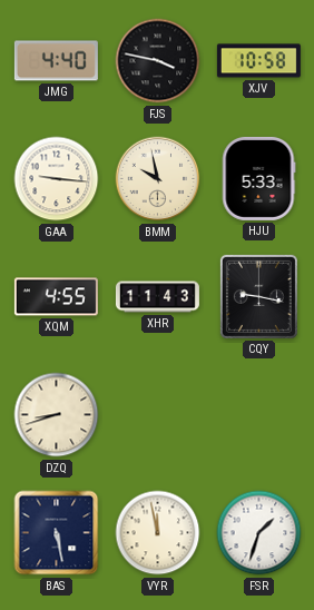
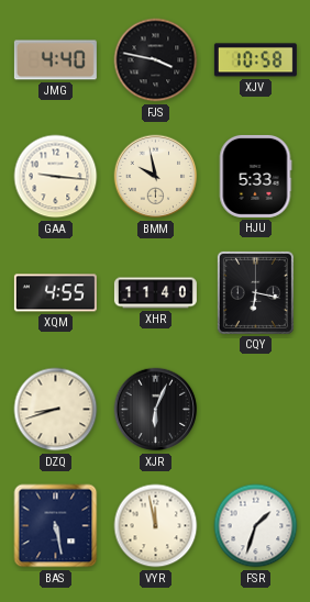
XHR: 11:43 -> 11:40
CQY: 9:17 -> 6:17
XJR: none -> 6:04
